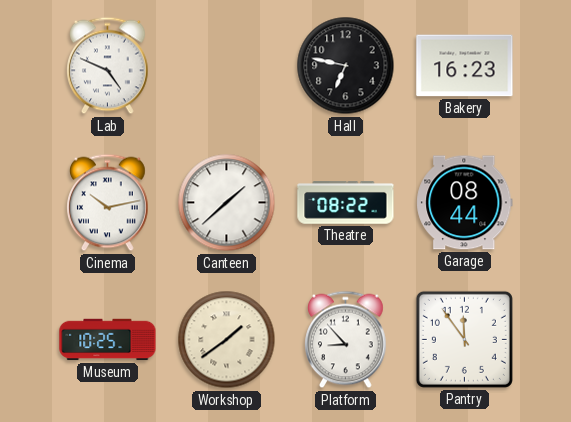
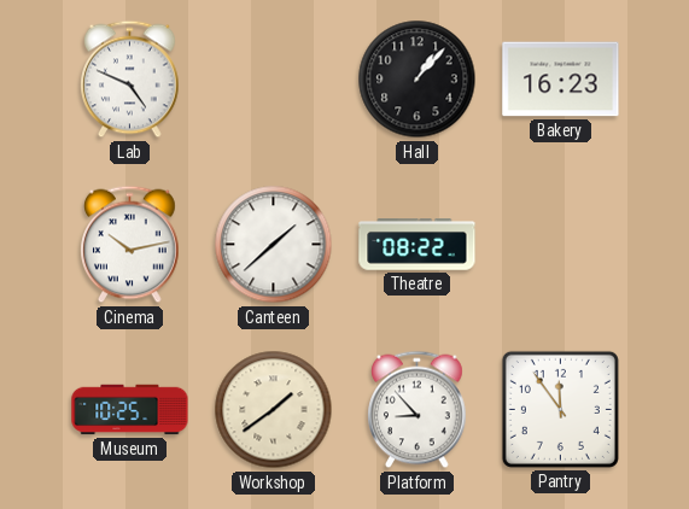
Hall: 6:47 -> 1:07
Garage: 08:44 -> none
